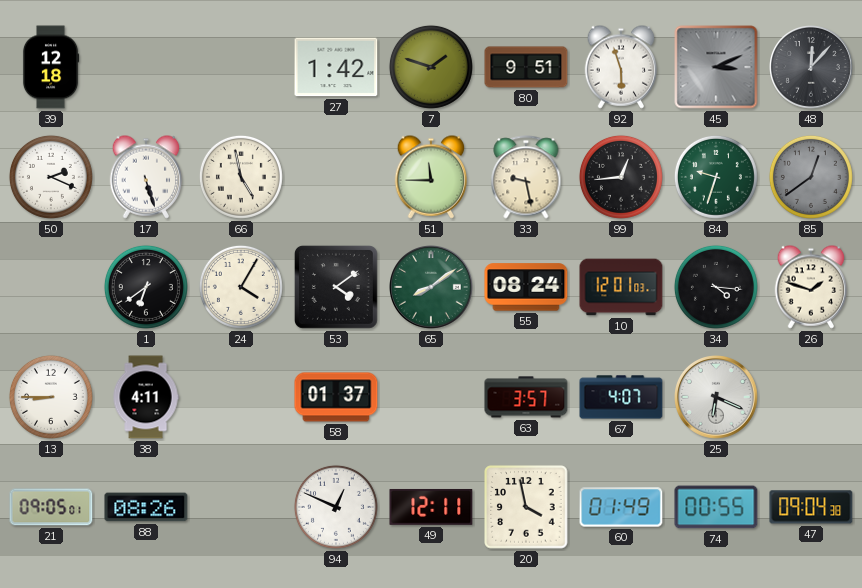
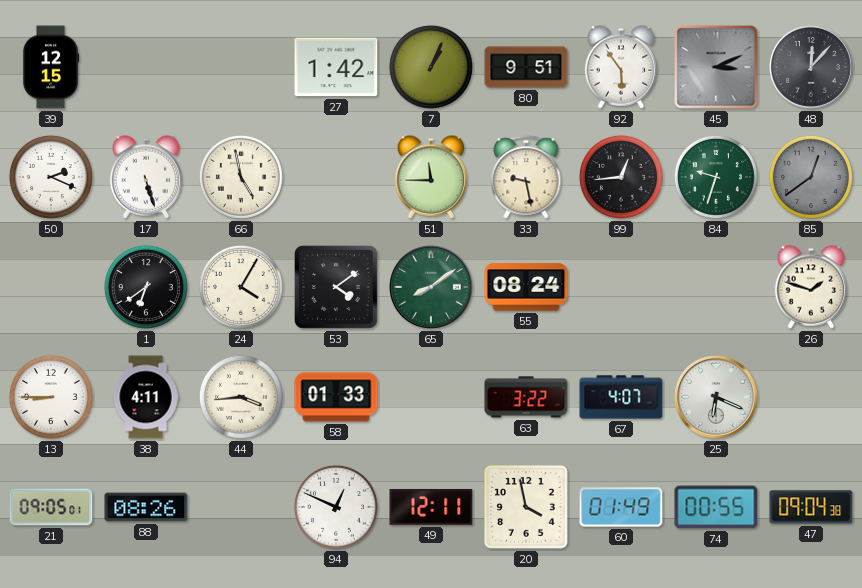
39: 12:18 -> 12:15
7: 1:48 -> 1:04
92: 5:57 -> 5:54
10: 12:01 -> none
34: 4:16 -> none
44: none -> 3:44
58: 01:37 -> 01:33
63: 3:57 -> 3:22
